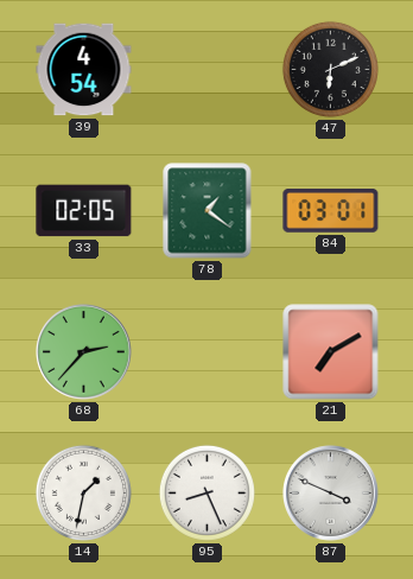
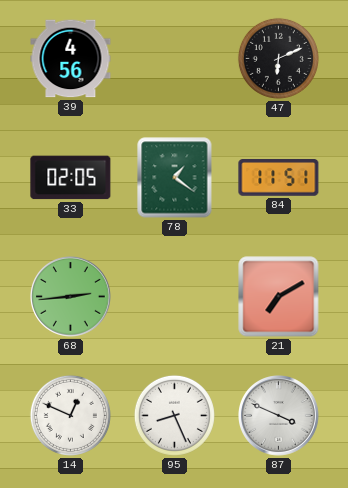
39: 4:54 -> 4:56
84: 03:01 -> 11:51
68: 2:37 -> 2:44
14: 1:32 -> 12:49
